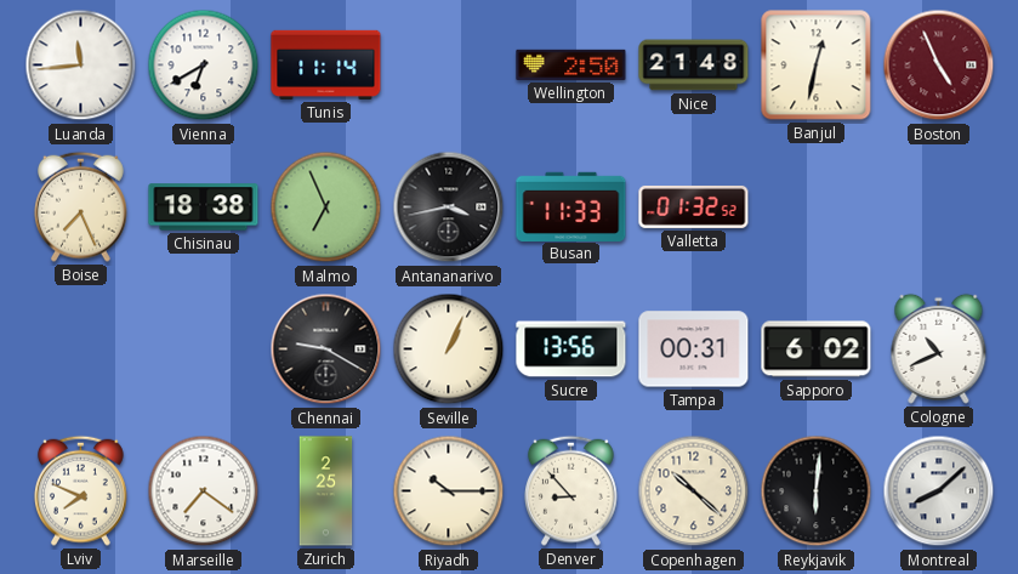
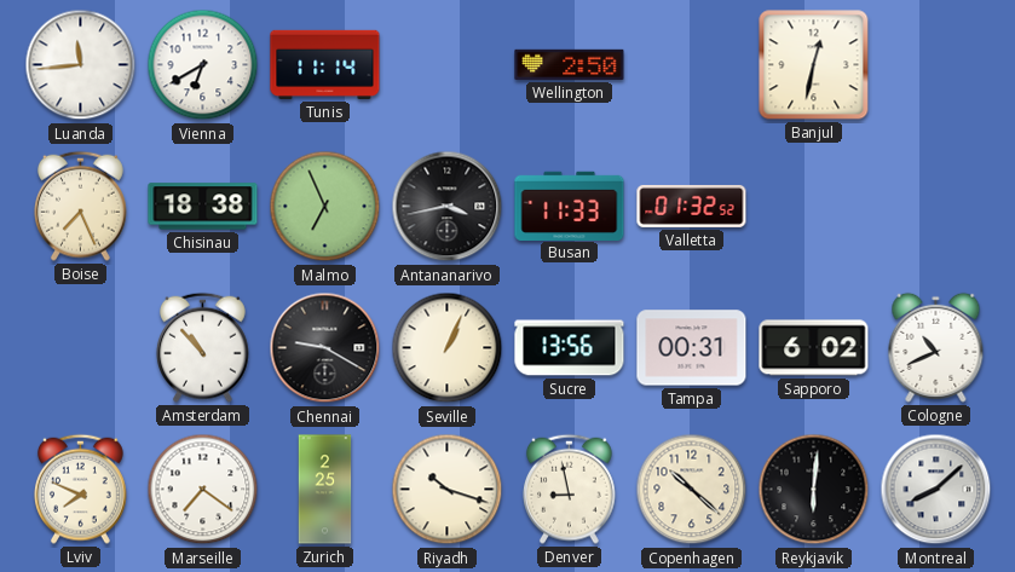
Nice: 21:48 -> none
Boston: 4:56 -> none
Amsterdam: none -> 10:53
Riyadh: 10:15 -> 10:18
Denver: 8:53 -> 8:58
